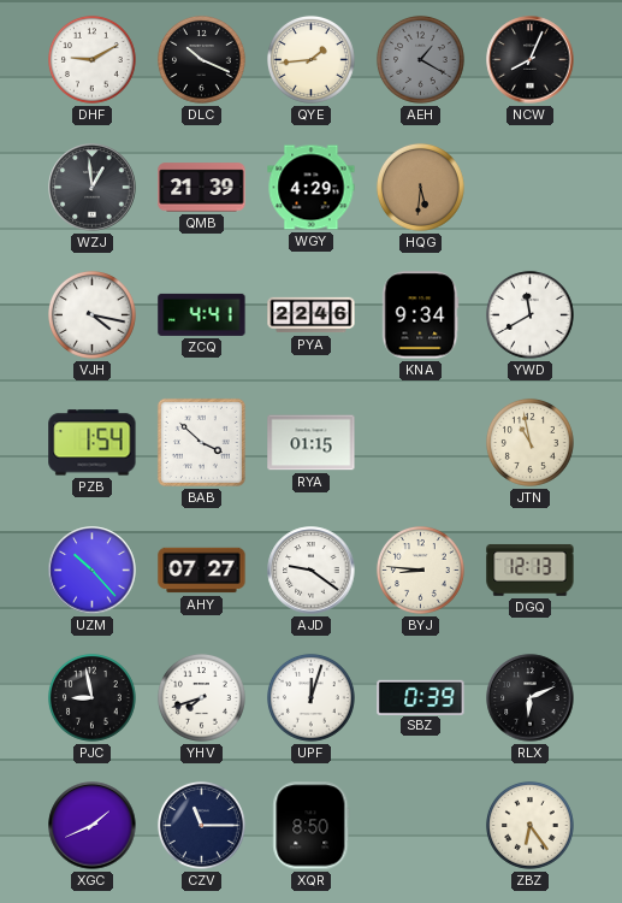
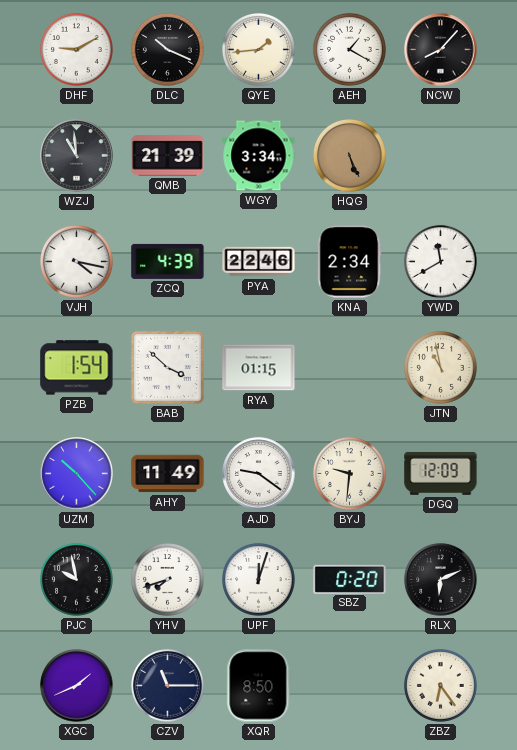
AEH dial: grey -> white
NCW: 8:04 -> 8:07
WZJ: 12:59 -> 10:59
WGY: 4:29 -> 3:34
HQG: 5:31 -> 5:26
ZCQ: 4:41 -> 4:39
KNA: 9:34 -> 2:34
AHY: 07:27 -> 11:49
BYJ: 8:46 -> 9:31
DGQ: 12:13 -> 12:09
PJC: 8:58 -> 9:58
SBZ: 0:39 -> 0:20
